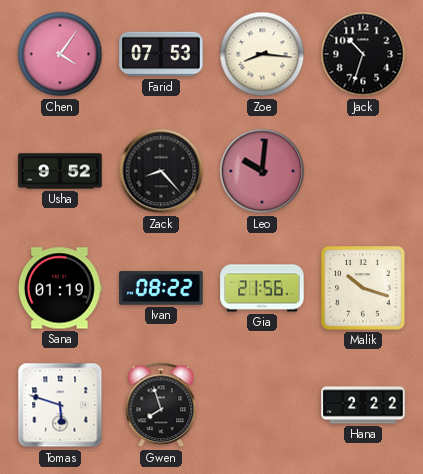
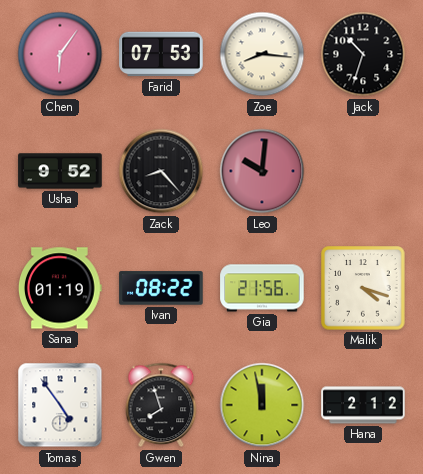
Chen: 4:06 -> 6:06
Malik: 10:18 -> 4:18
Tomas: 5:48 -> 4:54
Nina: none -> 11:58
Hana: 2:22 -> 2:12
